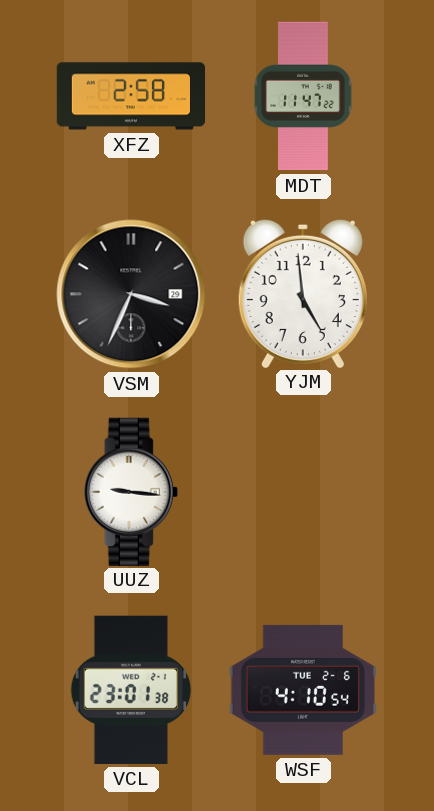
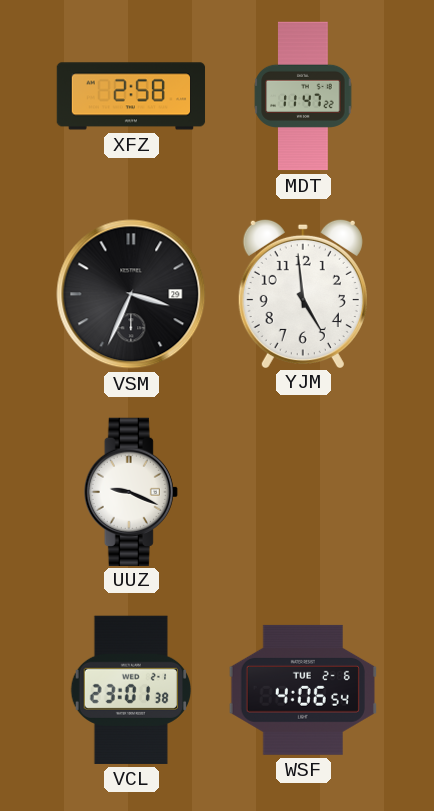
UUZ: 9:16 -> 9:19
WSF: 4:10 -> 4:06
